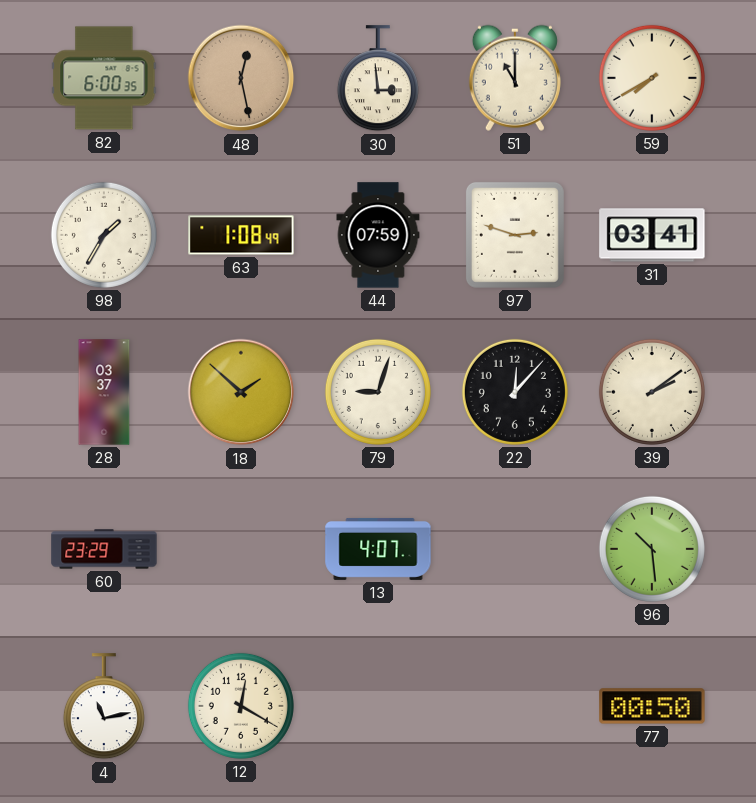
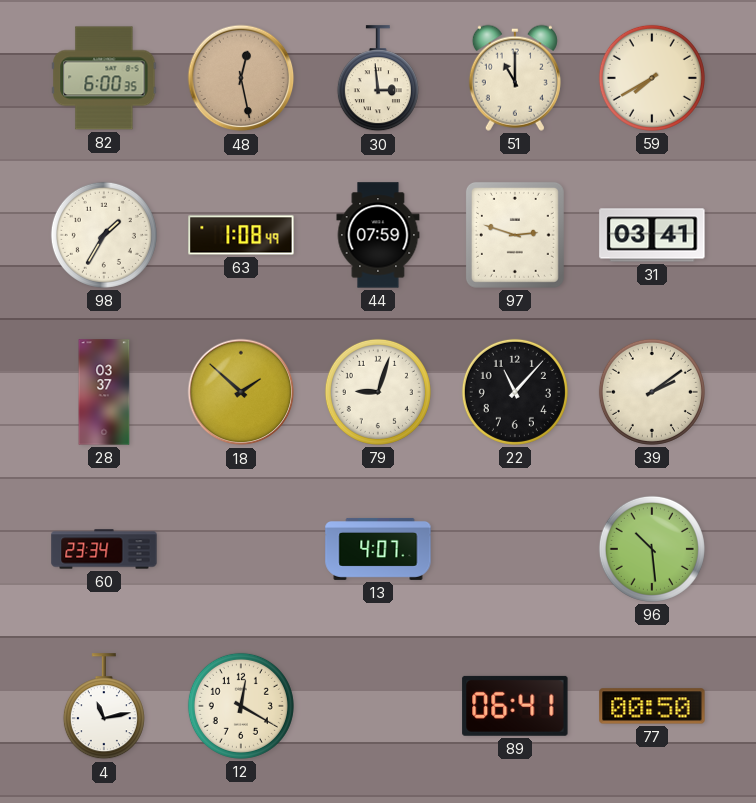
22: 12:07 -> 11:07
60: 23:29 -> 23:34
89: none -> 06:41
